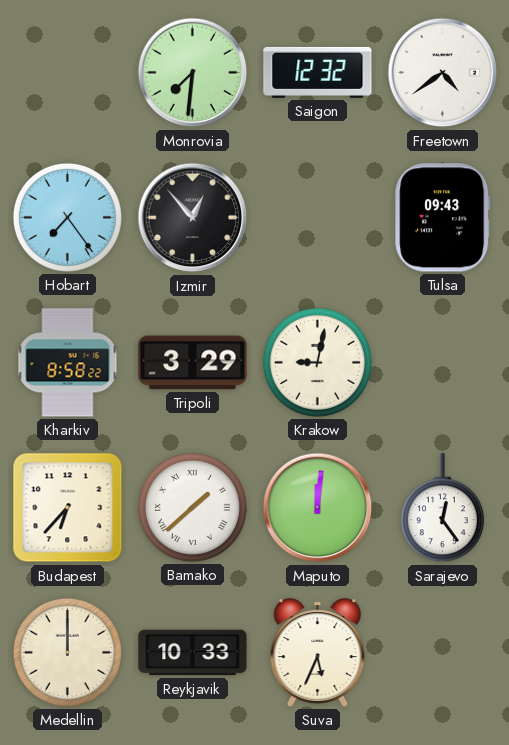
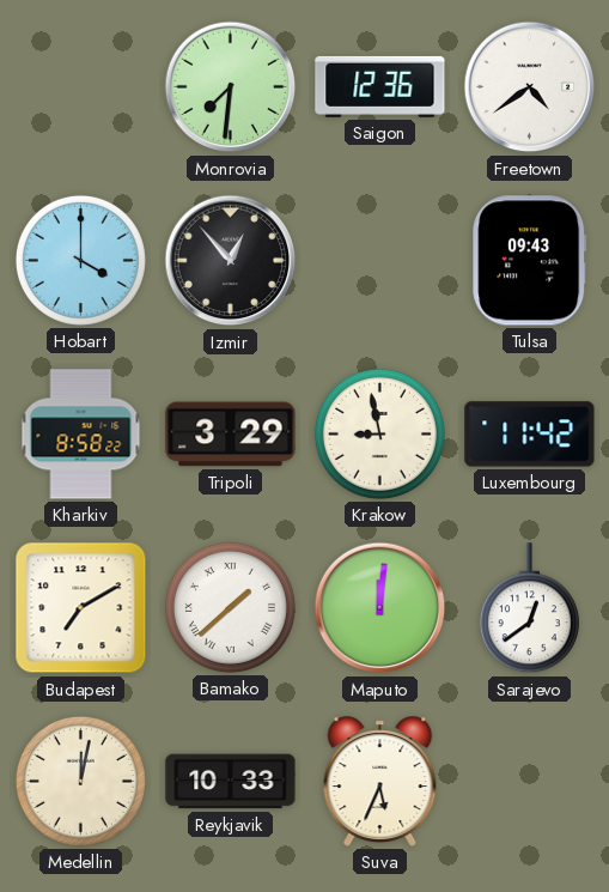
Saigon: 12:32 -> 12:36
Hobart: 7:24 -> 4:00
Krakow: 9:02 -> 8:58
Luxembourg: none -> 11:42
Budapest: 6:37 -> 7:10
Sarajevo: 12:24 -> 12:39
Medellin: 12:00 -> 12:02
